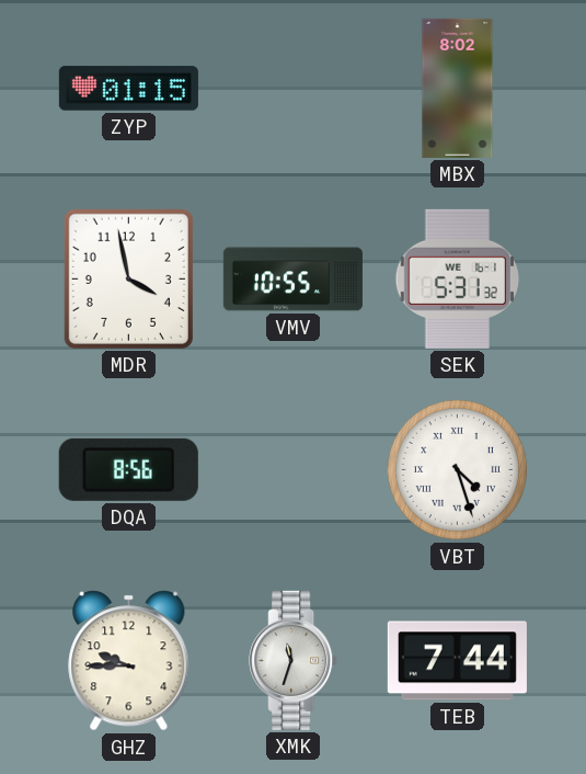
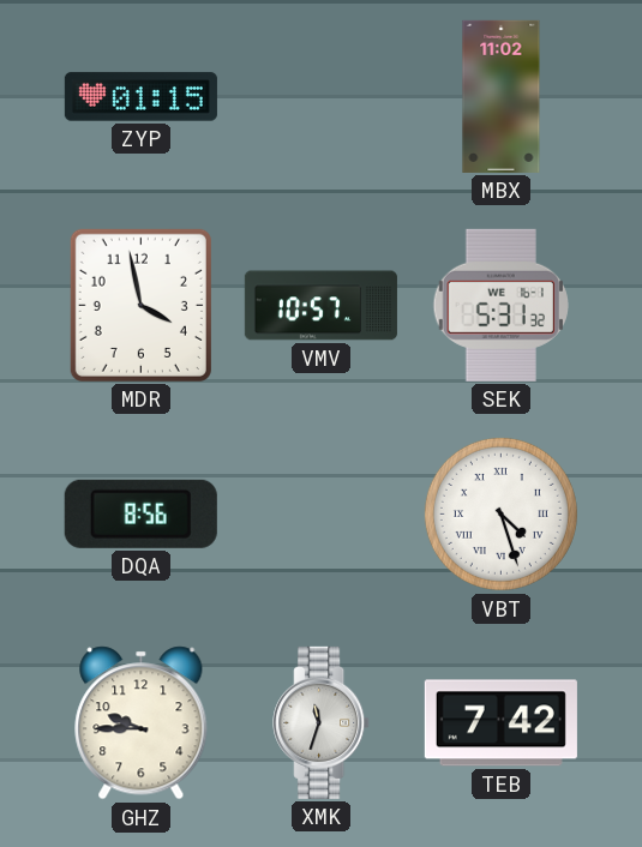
MBX: 8:02 -> 11:02
VMV: 10:55 -> 10:57
TEB: 7:44 -> 7:42
